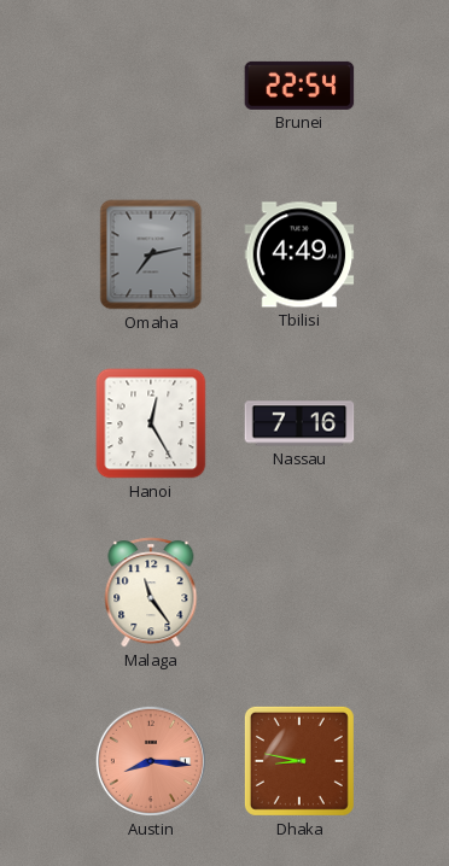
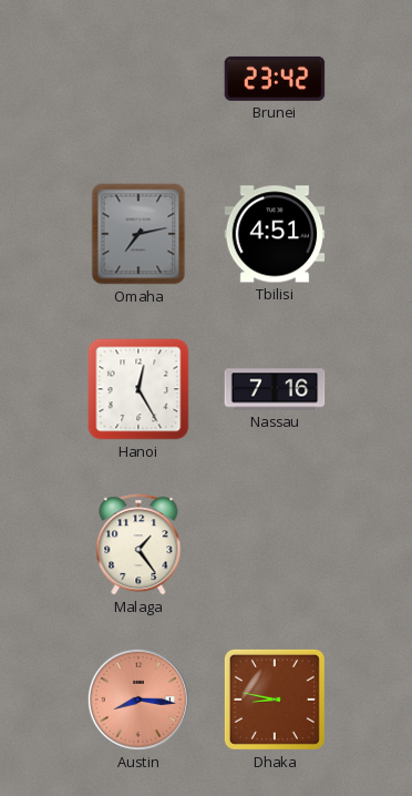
Brunei: 22:54 -> 23:42
Tbilisi: 4:49 -> 4:51
Malaga: 11:24 -> 1:24
